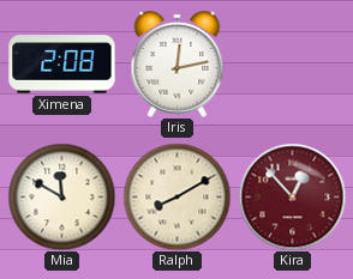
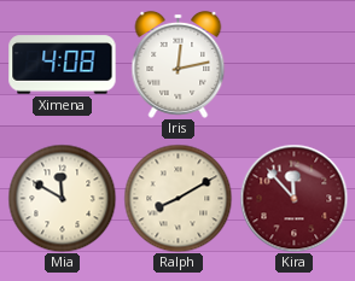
Ximena: 2:08 -> 4:08
Kira: 12:53 -> 11:53
